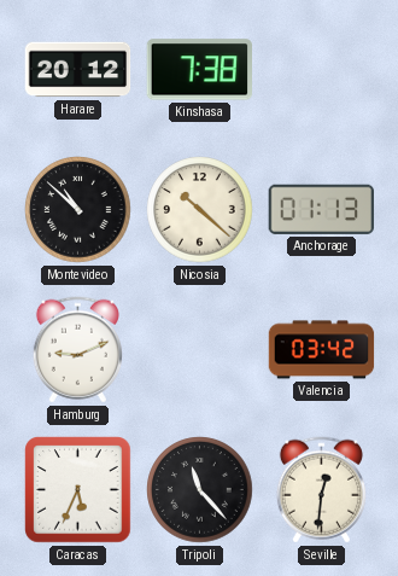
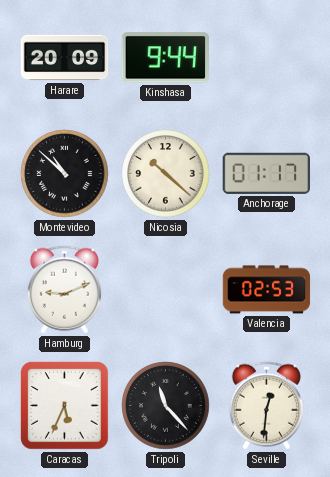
Harare: 20:12 -> 20:09
Kinshasa: 7:38 -> 9:44
Anchorage: 01:13 -> 01:17
Valencia: 03:42 -> 02:53
